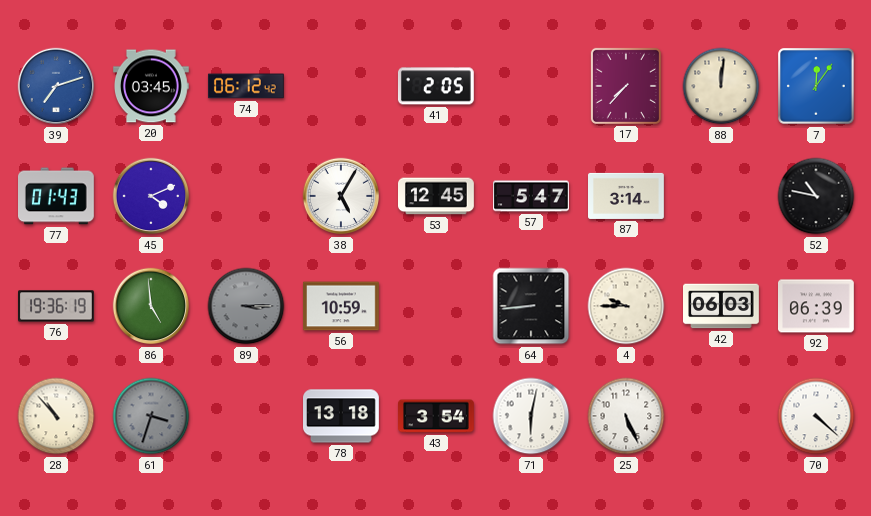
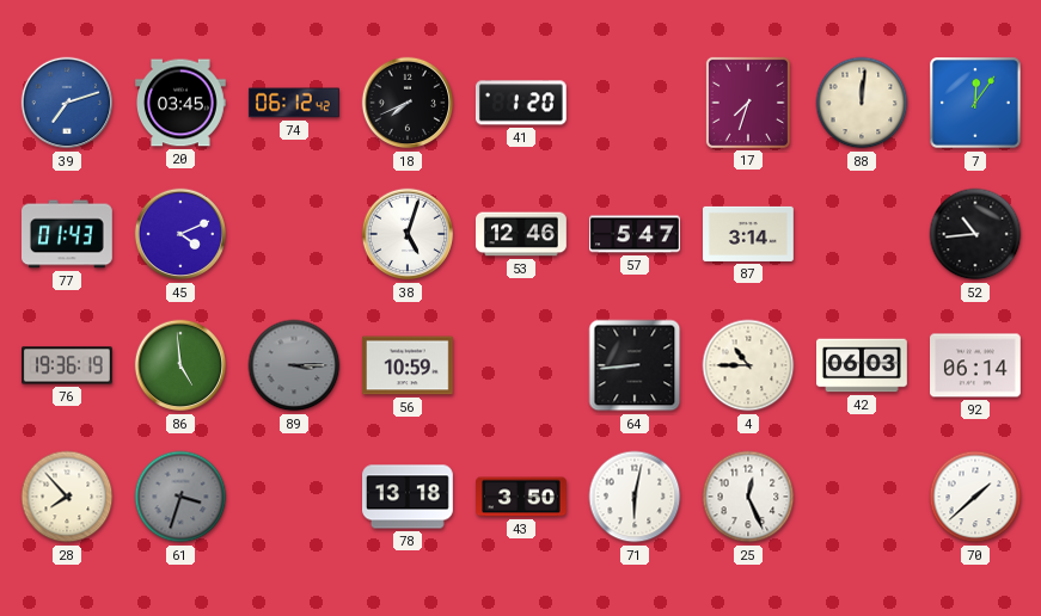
18: none -> 7:41
41: 2:05 -> 1:20
17: 7:37 -> 7:33
38: 5:05 -> 5:03
53: 12:45 -> 12:46
52: 10:47 -> 10:44
4: 9:45 -> 10:45
92: 06:39 -> 06:14
28: 10:53 -> 7:53
43: 3:54 -> 3:50
25: 5:26 -> 12:26
70: 4:22 -> 1:38
